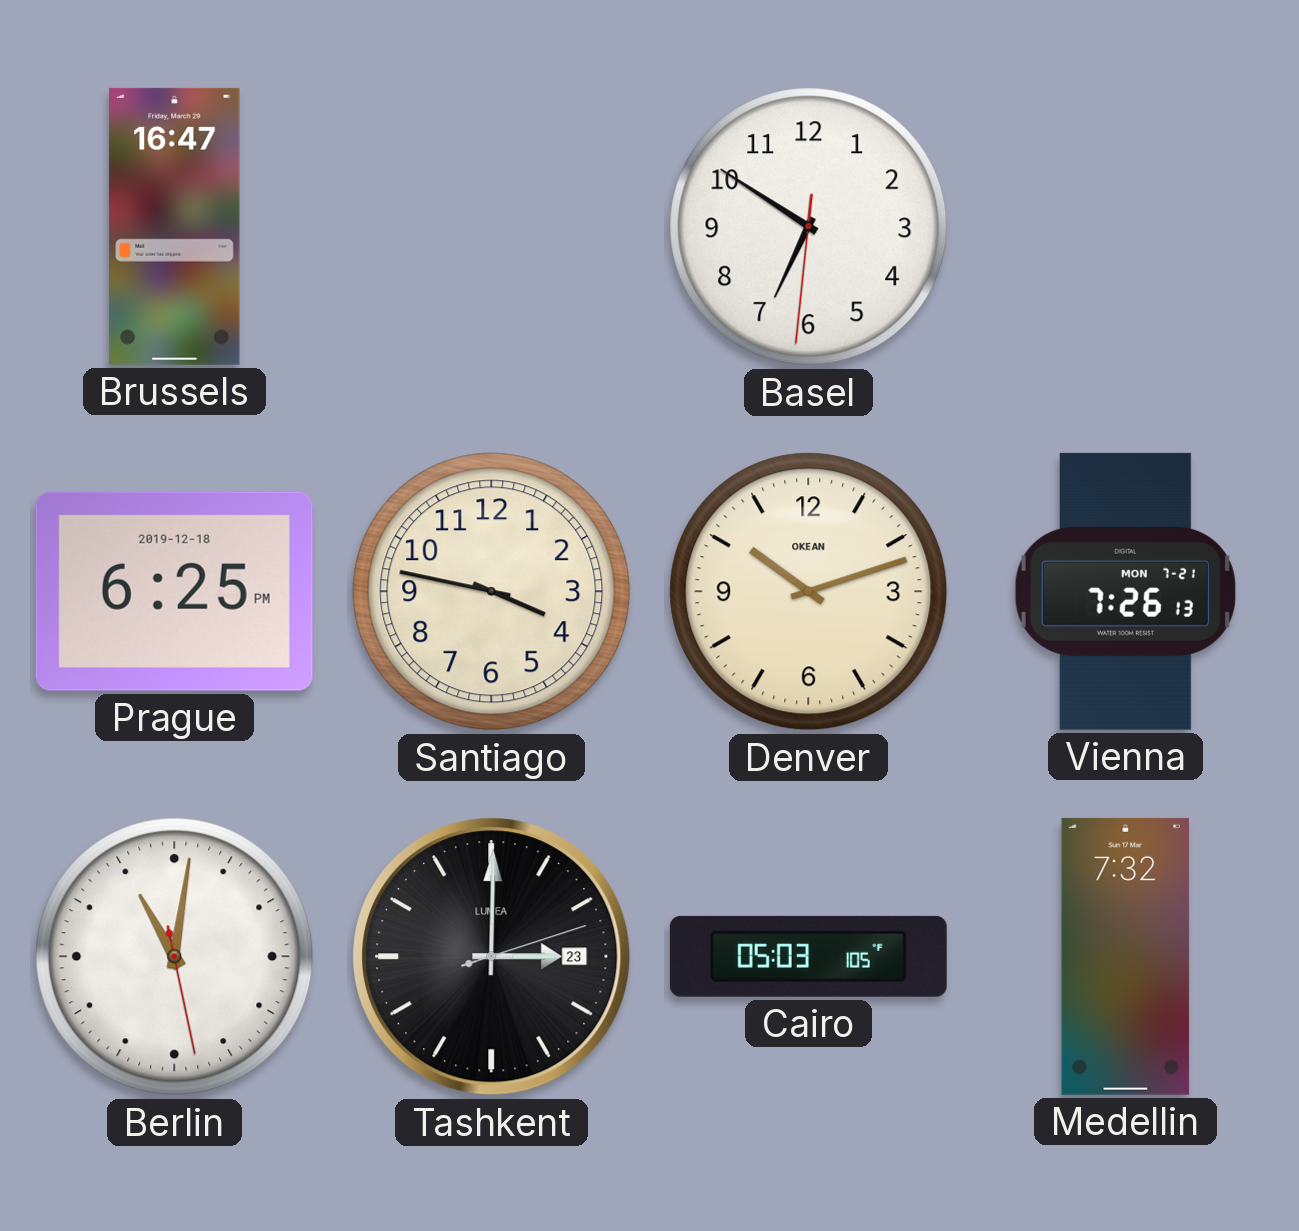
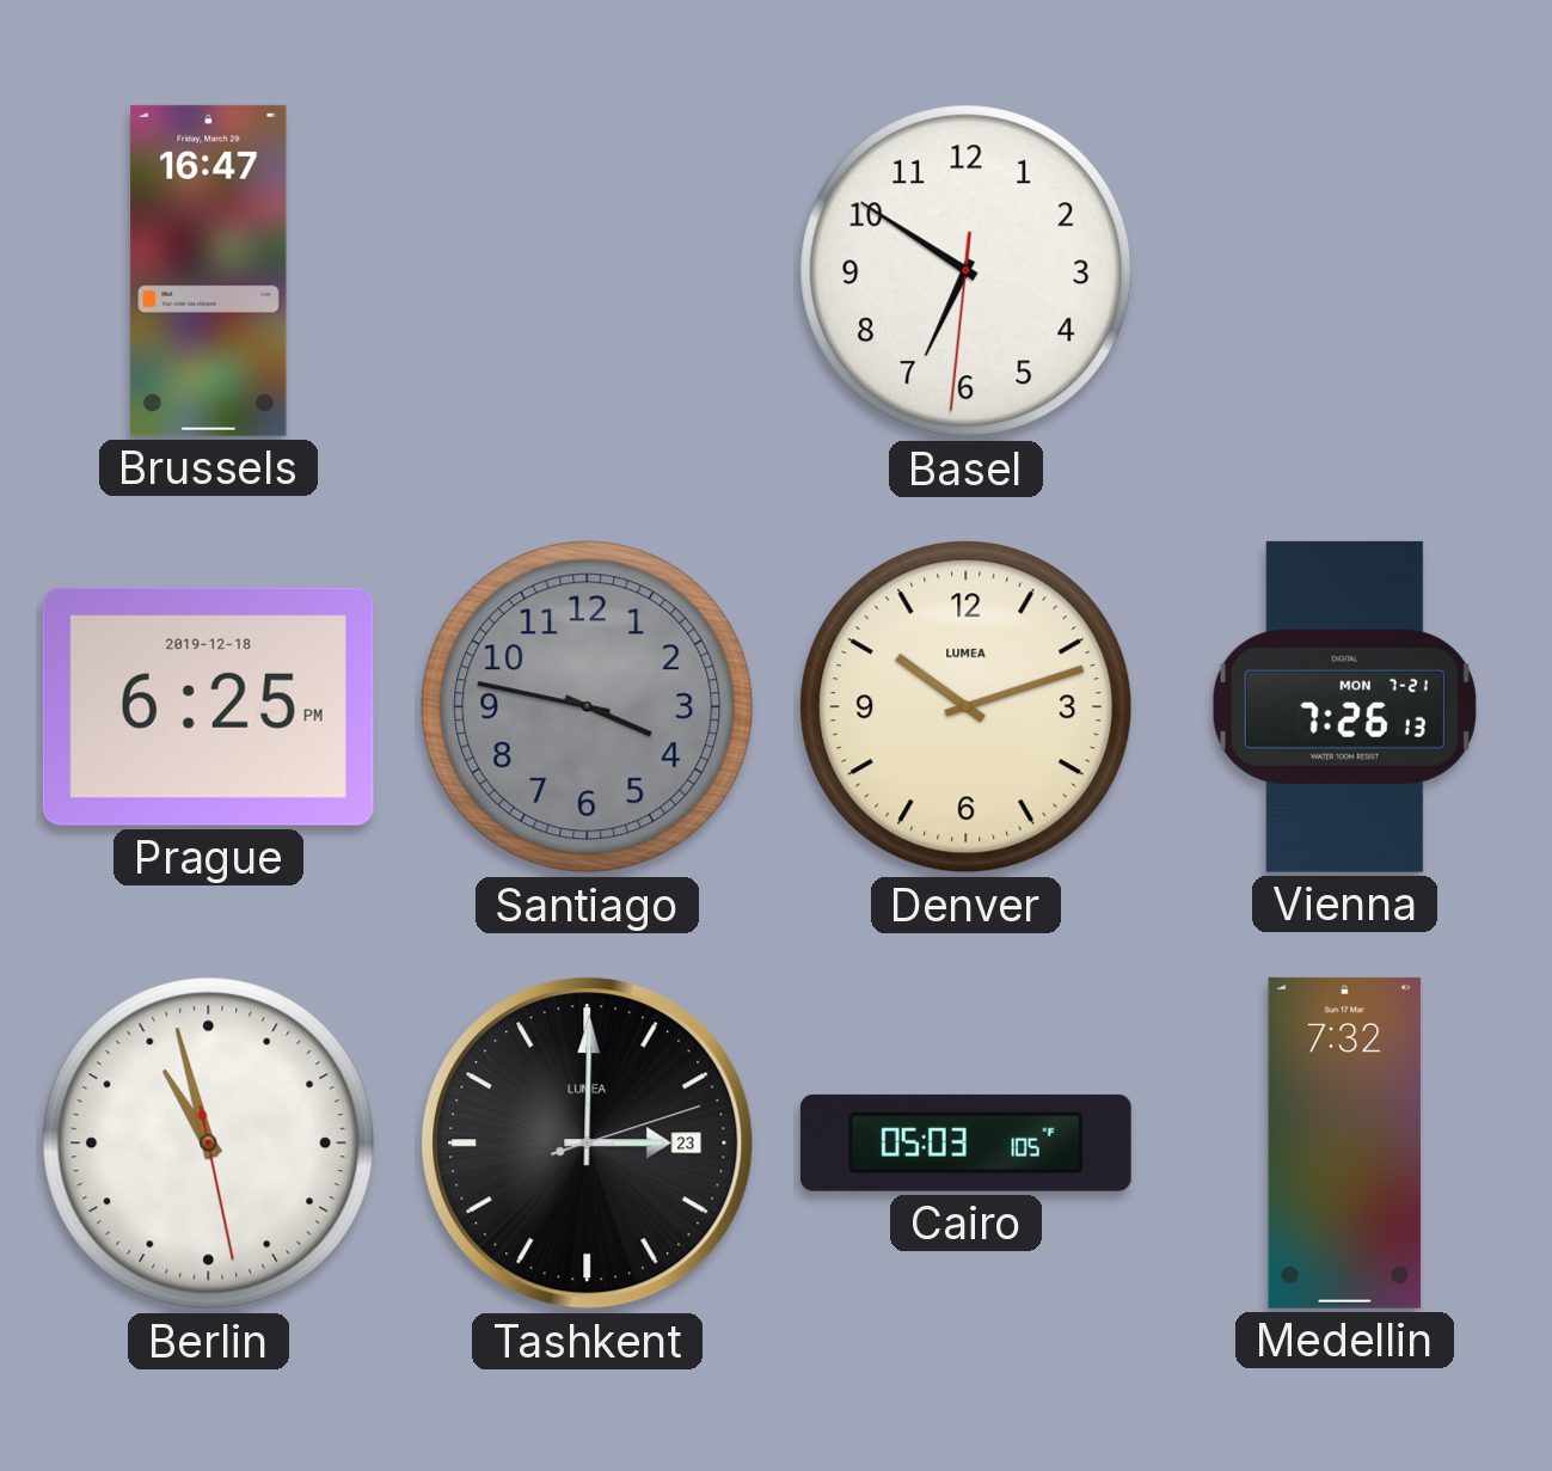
Santiago dial: cream -> grey
Denver brand: OKEAN -> LUMEA
Berlin: 11:01 -> 10:57
